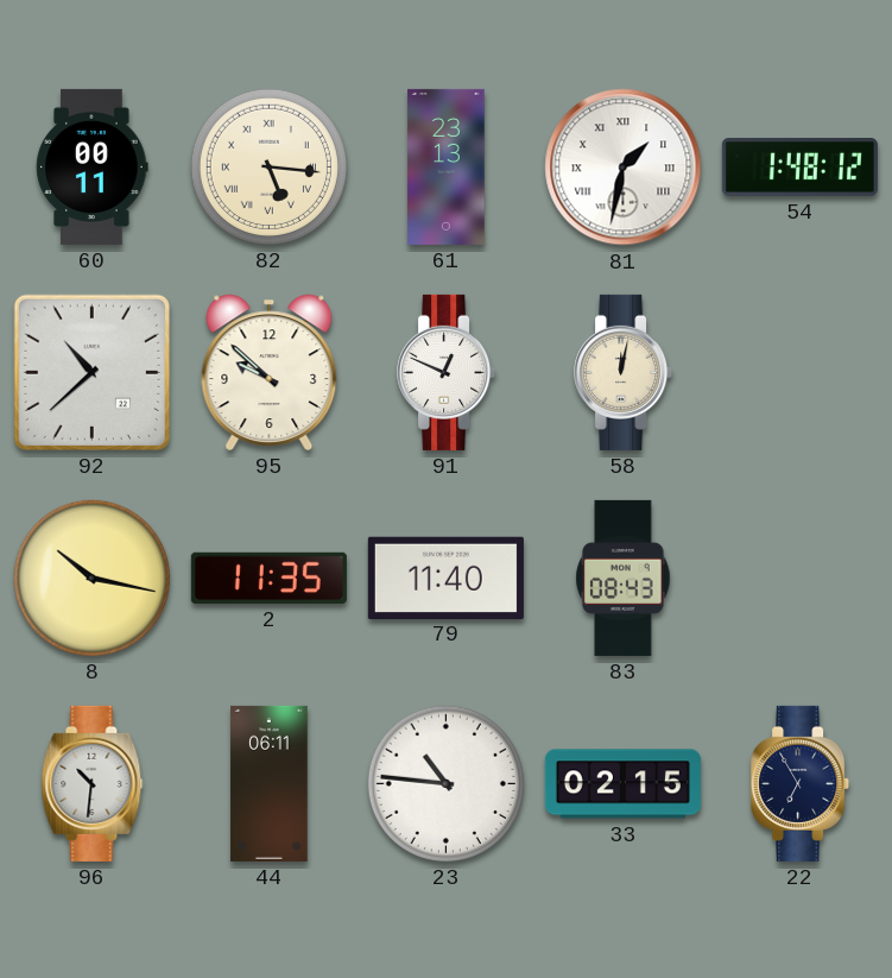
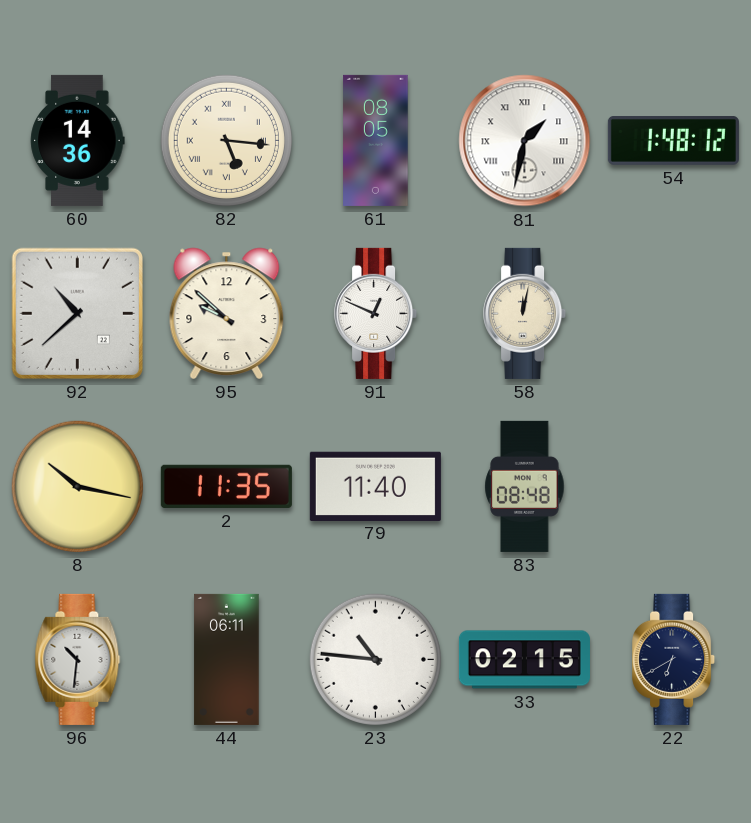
60: 00:11 -> 14:36
61: 23:13 -> 08:05
83: 08:43 -> 08:48
22: 6:55 -> 6:40
